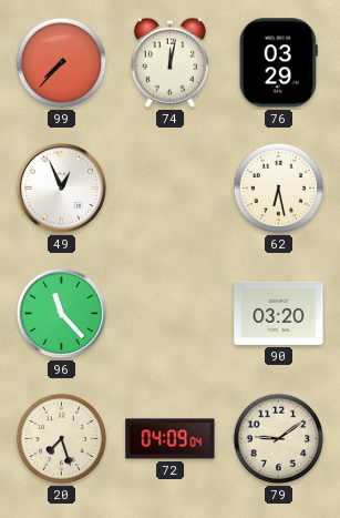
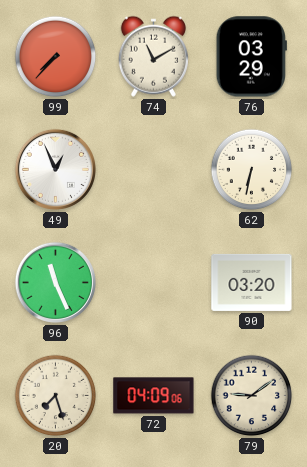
74: 12:02 -> 11:10
62: 6:28 -> 6:32
96: 11:23 -> 11:26
72: 04:09:04 -> 04:09:06
